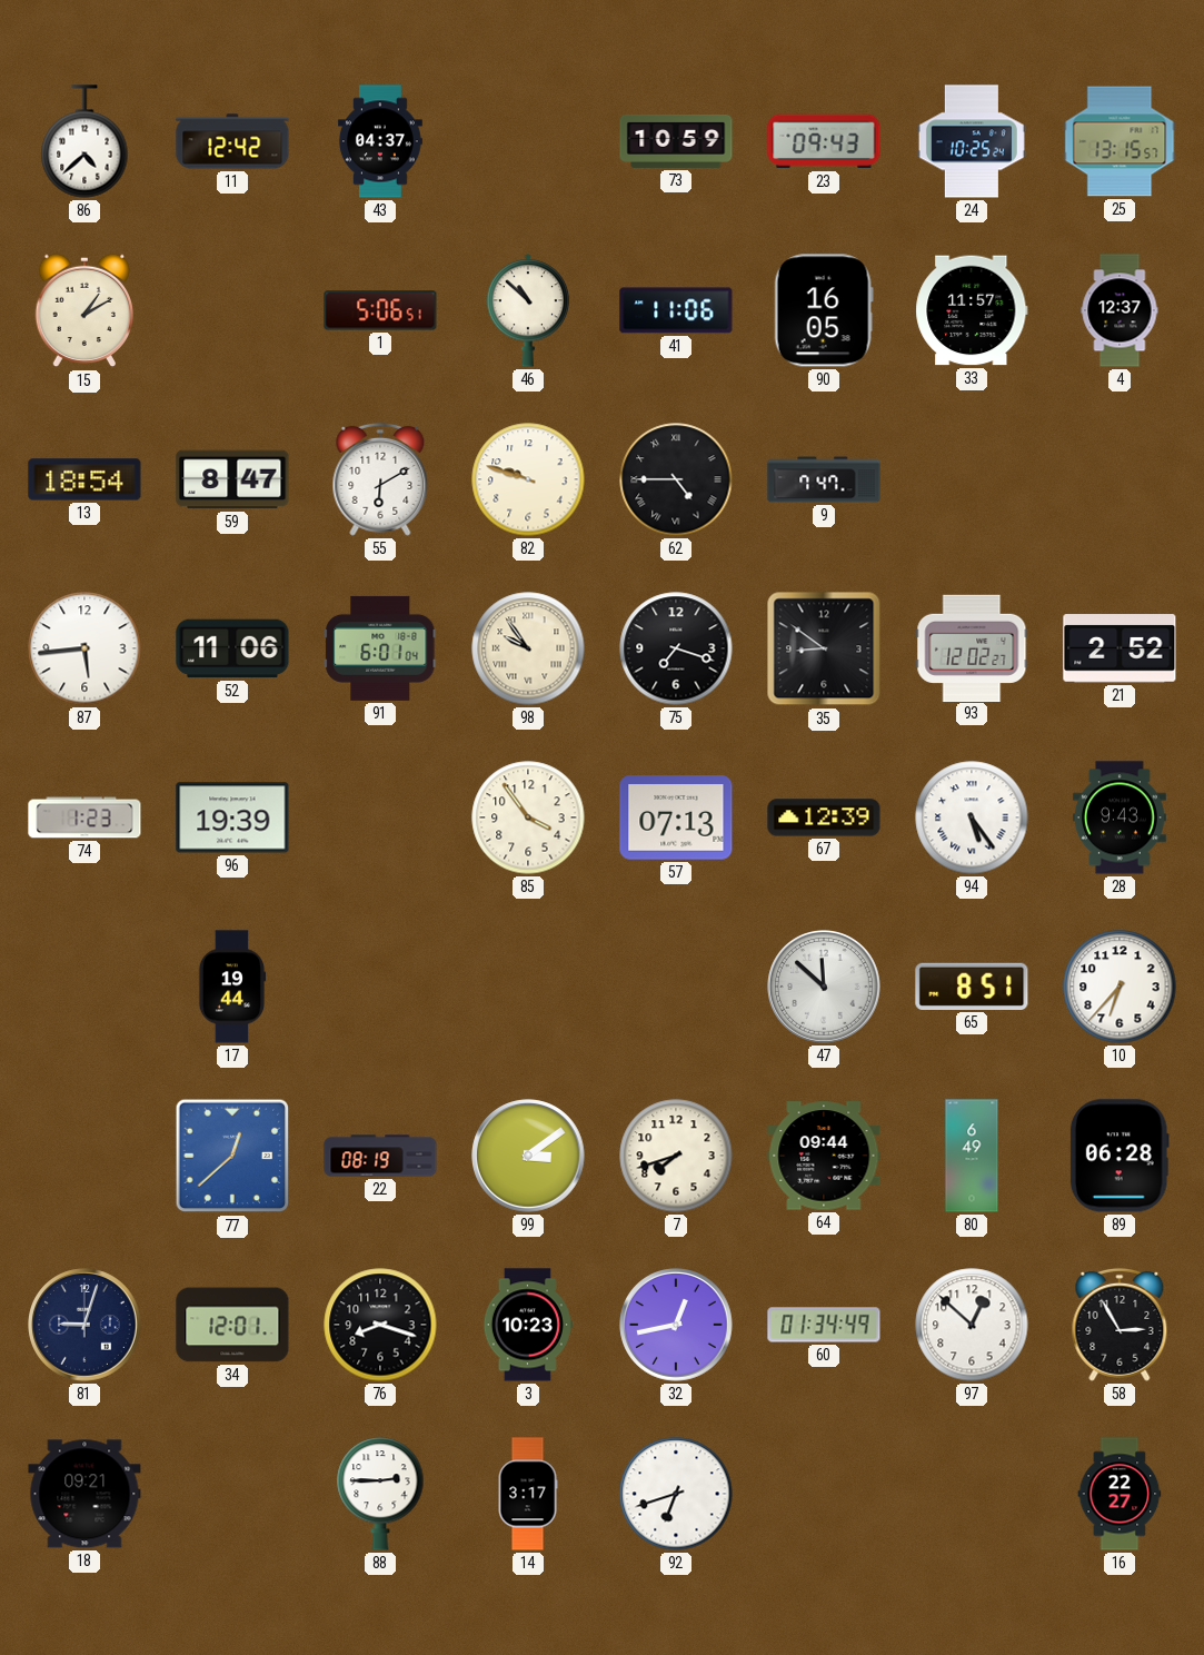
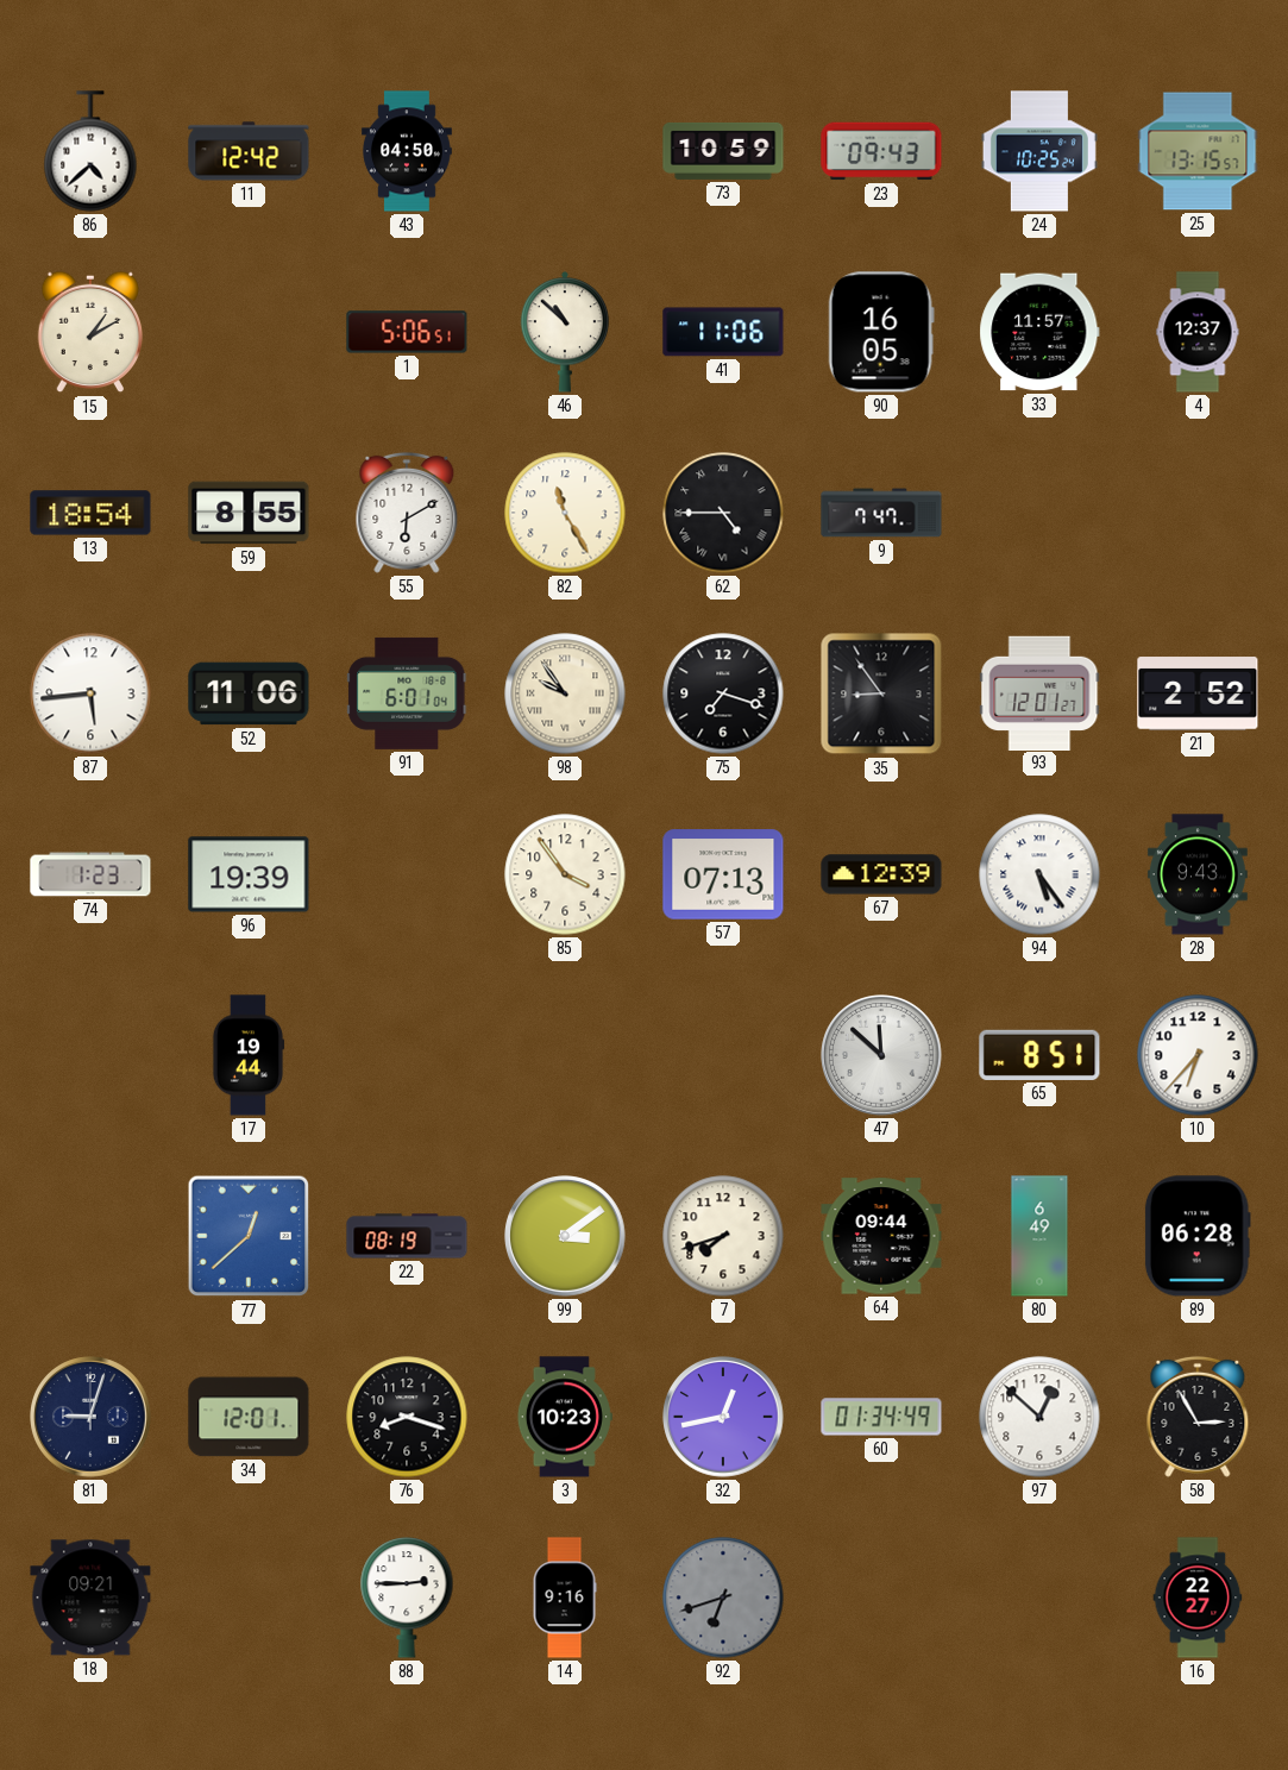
43: 04:37 -> 04:50
59: 8:47 -> 8:55
82: 9:48 -> 11:25
35: 8:51 -> 8:54
93: 12:02 -> 12:01
14: 3:17 -> 9:16
92 dial: white -> grey
